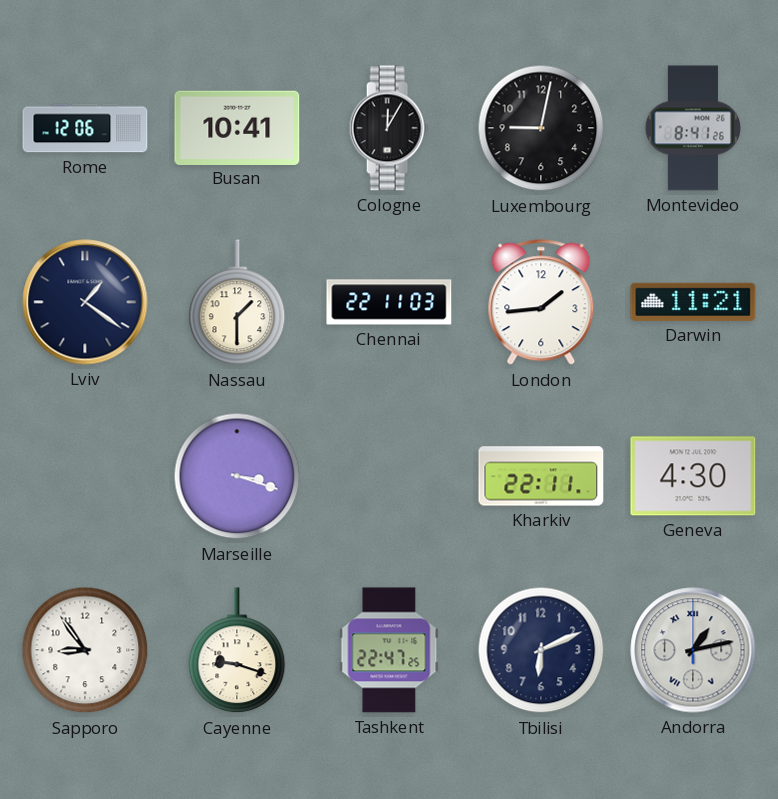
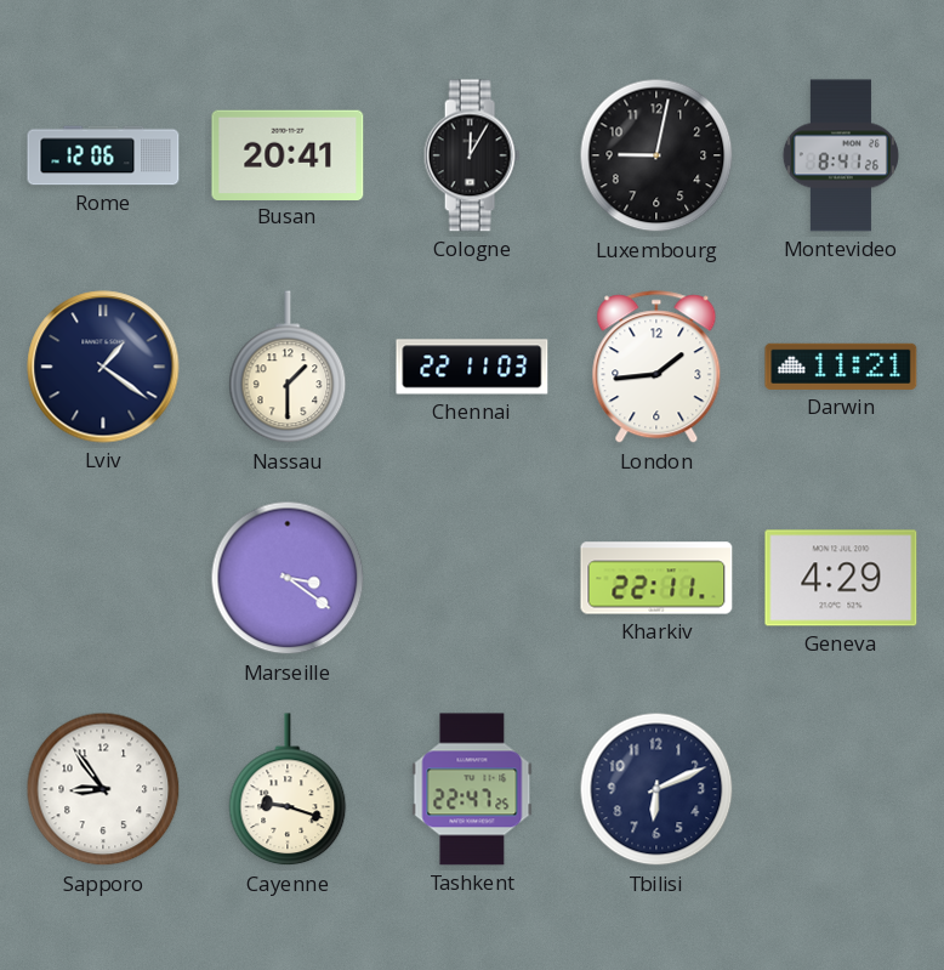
Busan: 10:41 -> 20:41
Marseille: 3:18 -> 3:21
Geneva: 4:30 -> 4:29
Andorra: 1:13 -> none
